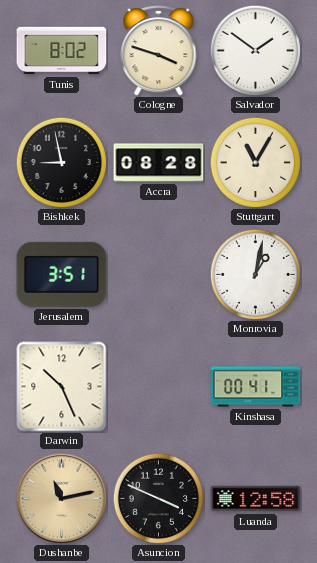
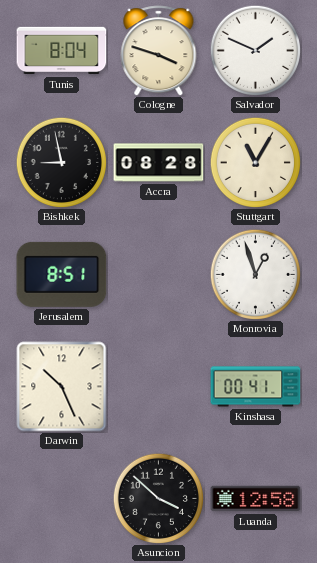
Tunis: 8:02 -> 8:04
Salvador: 1:51 -> 1:49
Jerusalem: 3:51 -> 8:51
Monrovia: 1:02 -> 12:57
Dushanbe: 11:13 -> none
Asuncion: 3:49 -> 3:52
